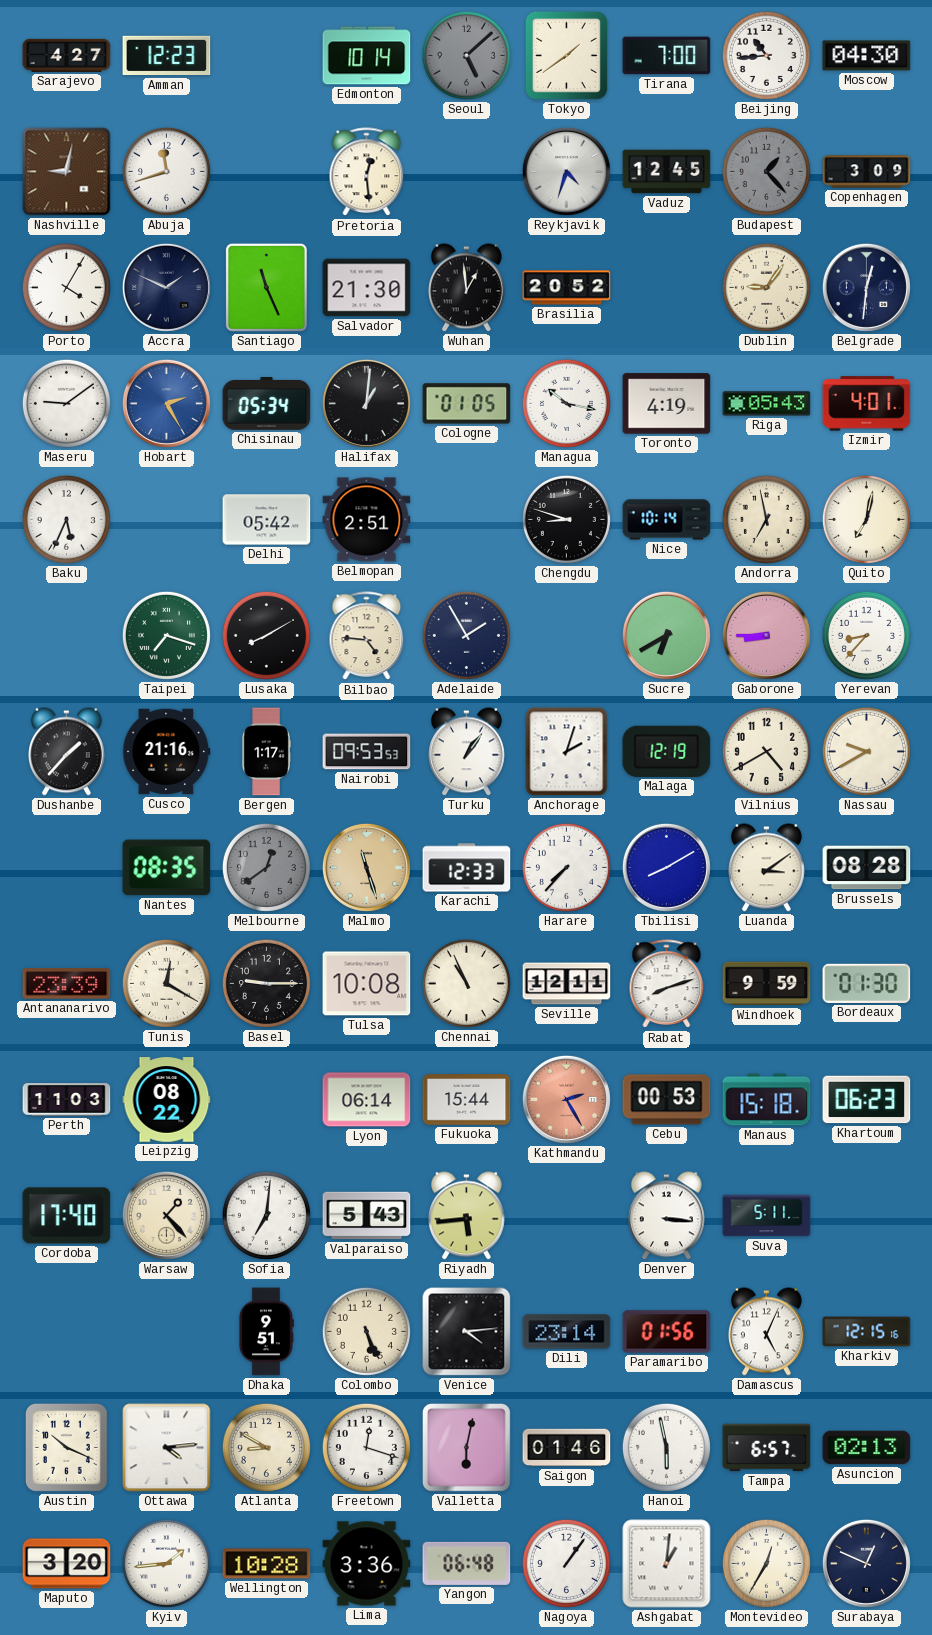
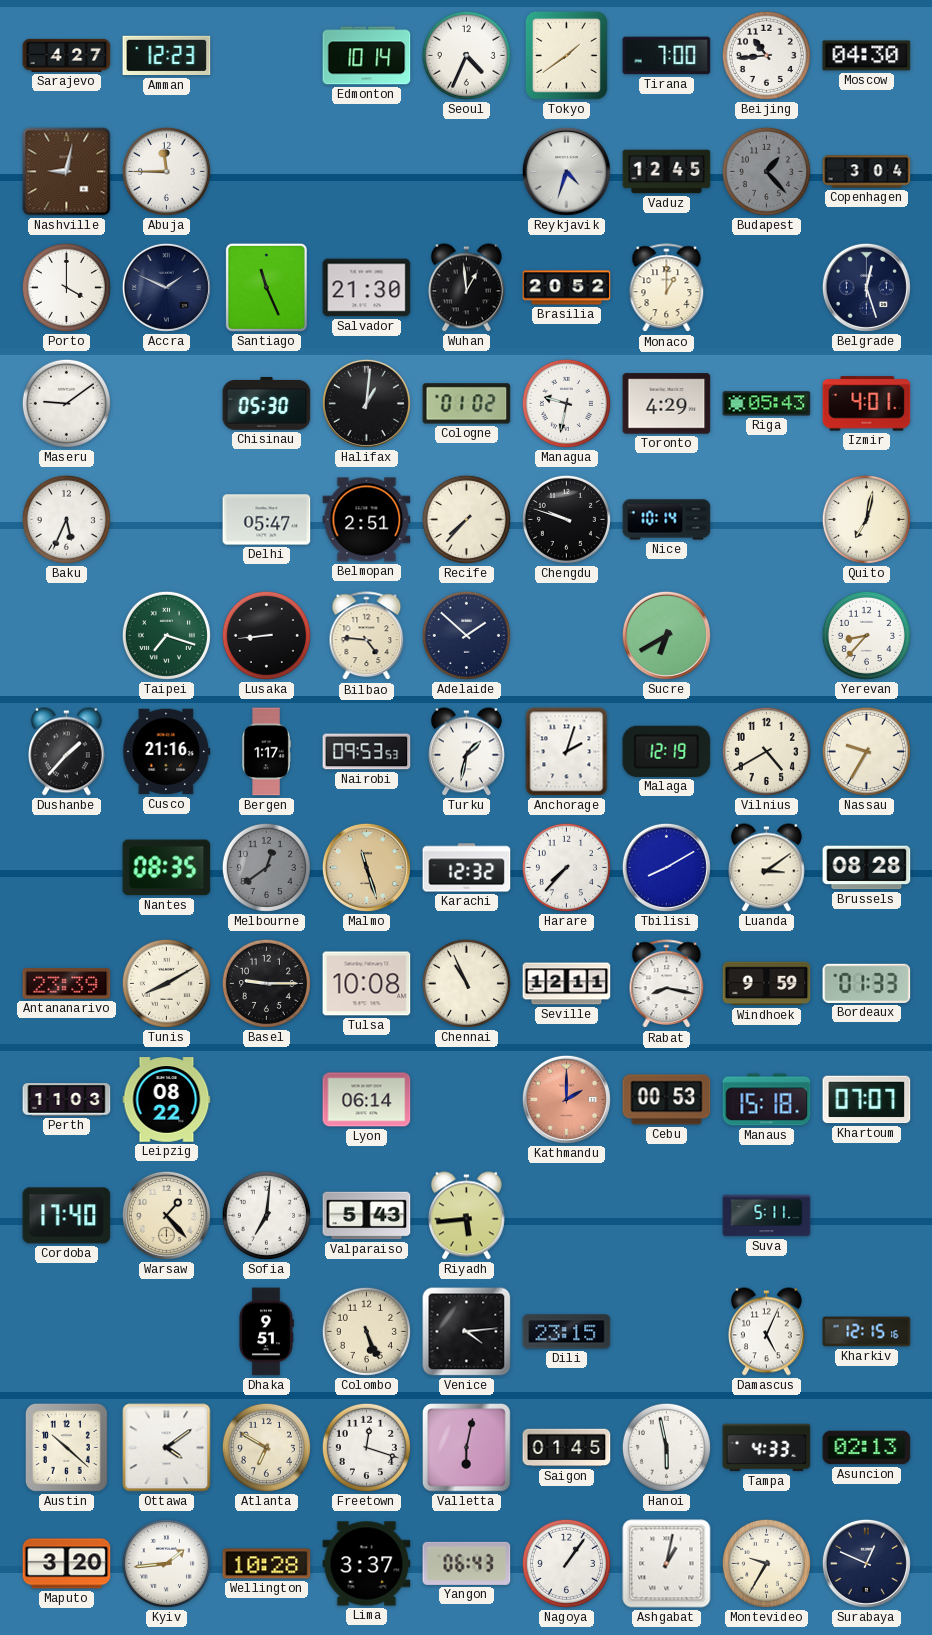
Seoul: 5:08 -> 4:34
Seoul dial: grey -> white
Abuja: 11:42 -> 11:45
Pretoria: 12:29 -> none
Copenhagen: 3:09 -> 3:04
Porto: 4:05 -> 4:00
Monaco: none -> 1:00
Dublin: 9:06 -> none
Belgrade: 12:31 -> 12:27
Hobart: 2:25 -> none
Chisinau: 05:34 -> 05:30
Cologne: 01:05 -> 01:02
Managua: 10:17 -> 9:32
Toronto: 4:19 -> 4:29
Delhi: 05:42 -> 05:47
Recife: none -> 7:37
Chengdu: 8:48 -> 9:48
Andorra: 6:58 -> none
Lusaka: 8:10 -> 8:44
Adelaide: 1:55 -> 1:52
Gaborone: 8:45 -> none
Turku: 1:06 -> 1:32
Nassau: 9:40 -> 9:35
Karachi: 12:33 -> 12:32
Tunis: 12:20 -> 8:10
Rabat: 8:12 -> 8:17
Bordeaux: 01:30 -> 01:33
Fukuoka: 15:44 -> none
Kathmandu: 2:25 -> 2:00
Khartoum: 06:23 -> 07:07
Denver: 3:16 -> none
Dili: 23:14 -> 23:15
Paramaribo: 01:56 -> none
Austin: 10:19 -> 10:22
Ottawa: 4:14 -> 4:09
Atlanta: 8:50 -> 6:50
Saigon: 01:46 -> 01:45
Tampa: 6:57 -> 4:33
Lima: 3:36 -> 3:37
Yangon: 06:48 -> 06:43
Ashgabat: 1:01 -> 1:02
Montevideo: 12:35 -> 9:35
